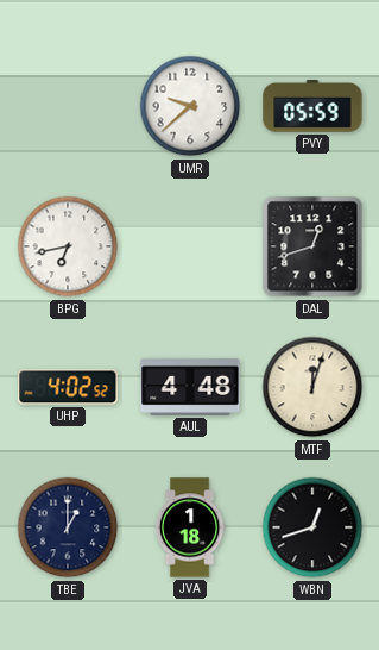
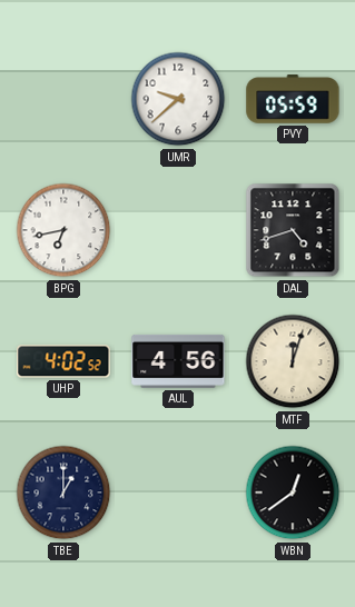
DAL: 12:42 -> 4:42
AUL: 4:48 -> 4:56
JVA: 1:18 -> none
WBN: 12:42 -> 12:39
